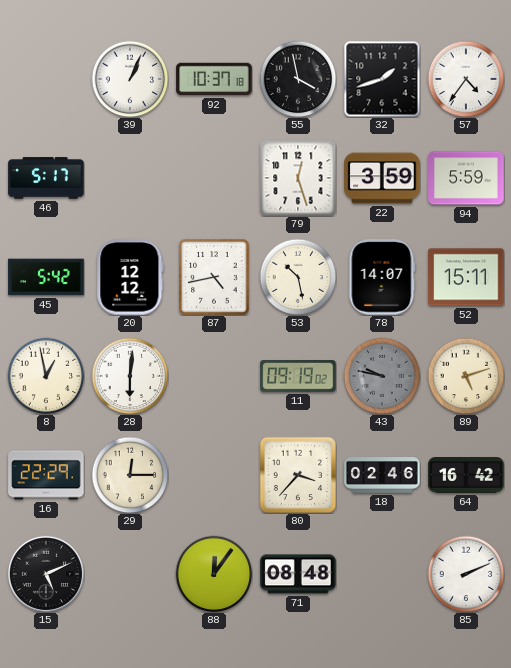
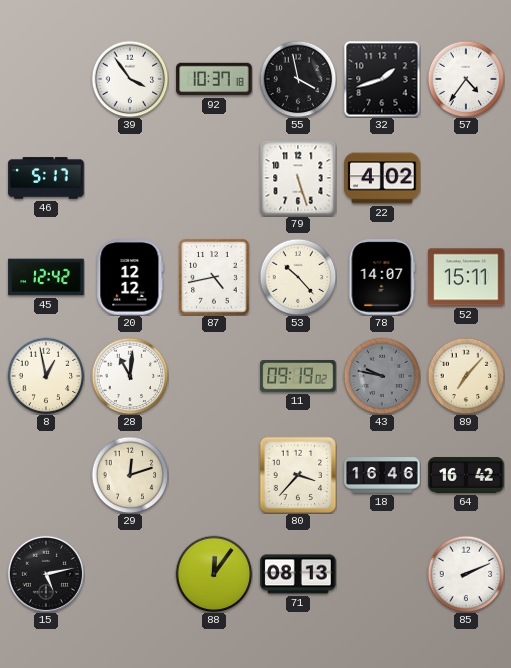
39: 1:04 -> 3:54
79: 12:27 -> 5:27
22: 3:59 -> 4:02
94: 5:59 -> none
45: 5:42 -> 12:42
53: 10:28 -> 10:23
28: 6:01 -> 11:01
89: 5:12 -> 7:07
16: 22:29 -> none
29: 12:15 -> 12:12
18: 02:46 -> 16:46
15: 5:11 -> 5:13
71: 08:48 -> 08:13
